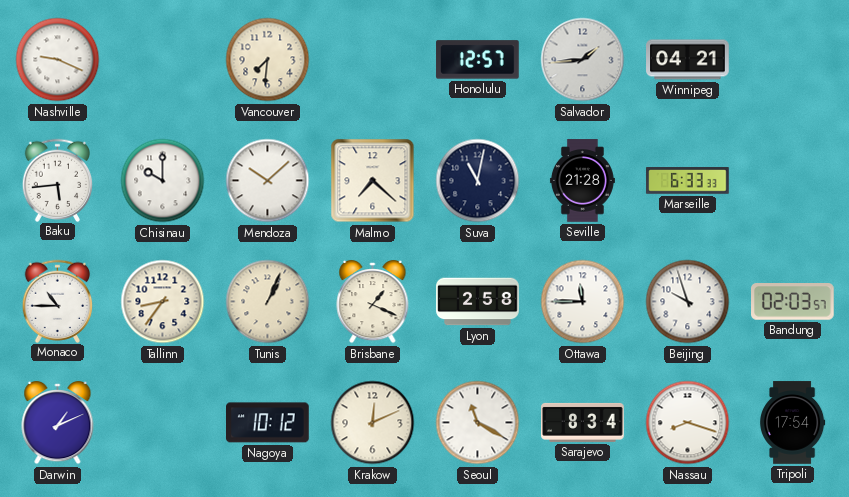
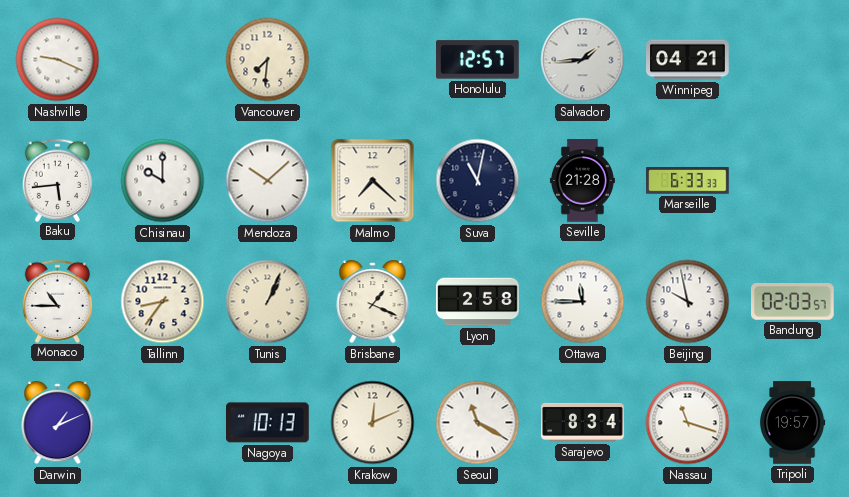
Beijing: 9:57 -> 9:58
Nagoya: 10:12 -> 10:13
Nassau: 8:18 -> 11:18
Tripoli: 17:54 -> 19:57
